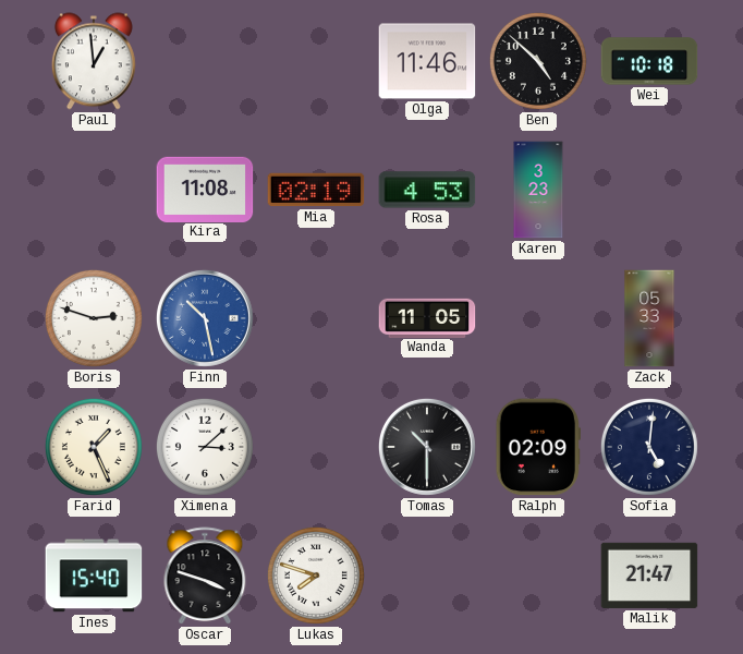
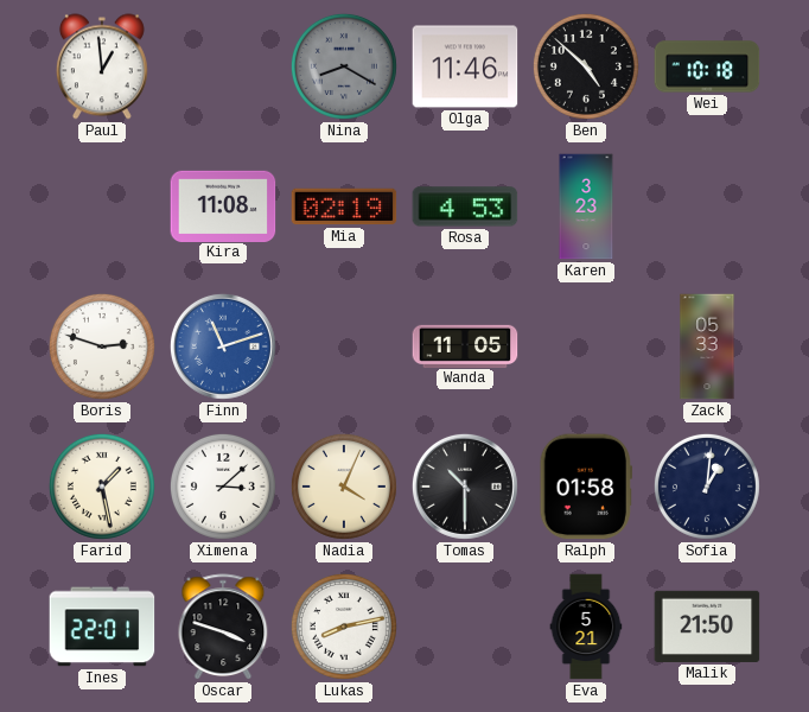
Nina: none -> 8:20
Finn: 10:28 -> 11:12
Farid: 1:26 -> 1:28
Nadia: none -> 4:04
Ralph: 02:09 -> 01:58
Sofia: 5:01 -> 1:01
Ines: 15:40 -> 22:01
Lukas: 7:48 -> 8:13
Eva: none -> 5:21
Malik: 21:47 -> 21:50
